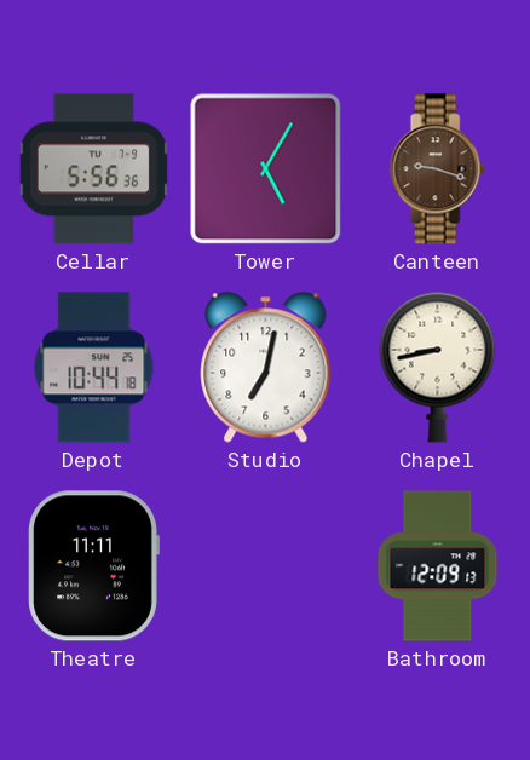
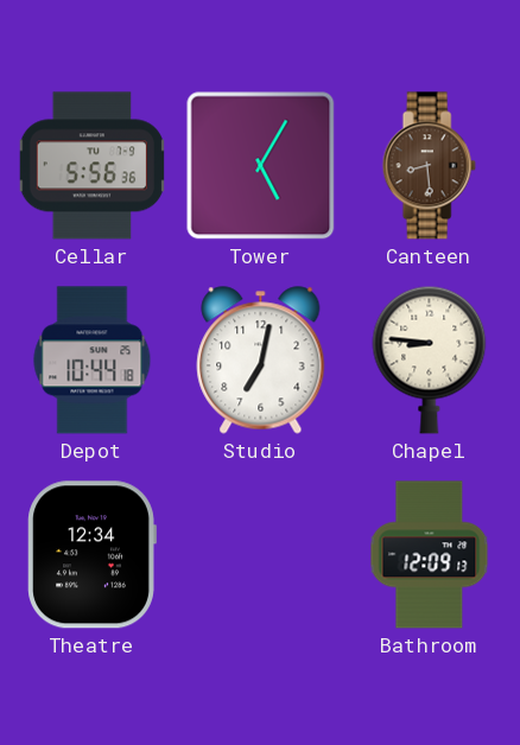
Canteen: 9:18 -> 8:29
Chapel: 8:43 -> 8:46
Theatre: 11:11 -> 12:34
